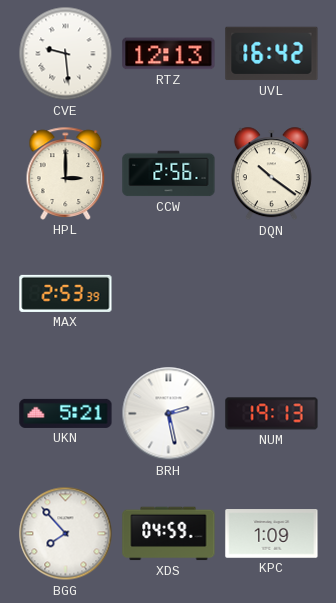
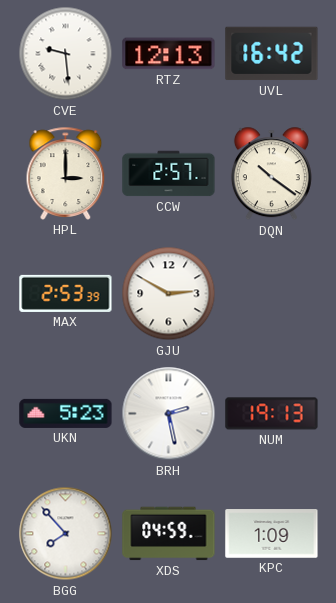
CCW: 2:56 -> 2:57
GJU: none -> 2:50
UKN: 5:21 -> 5:23
